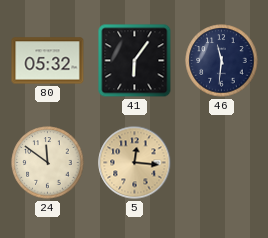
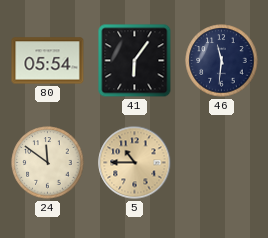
80: 05:32 -> 05:54
5: 12:16 -> 10:45
